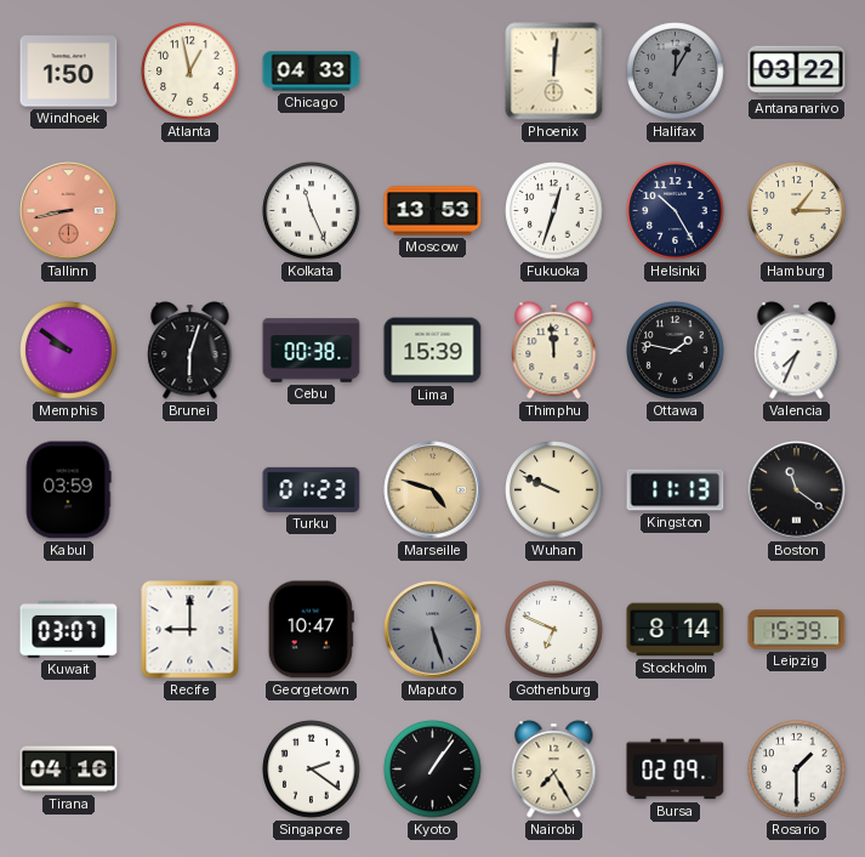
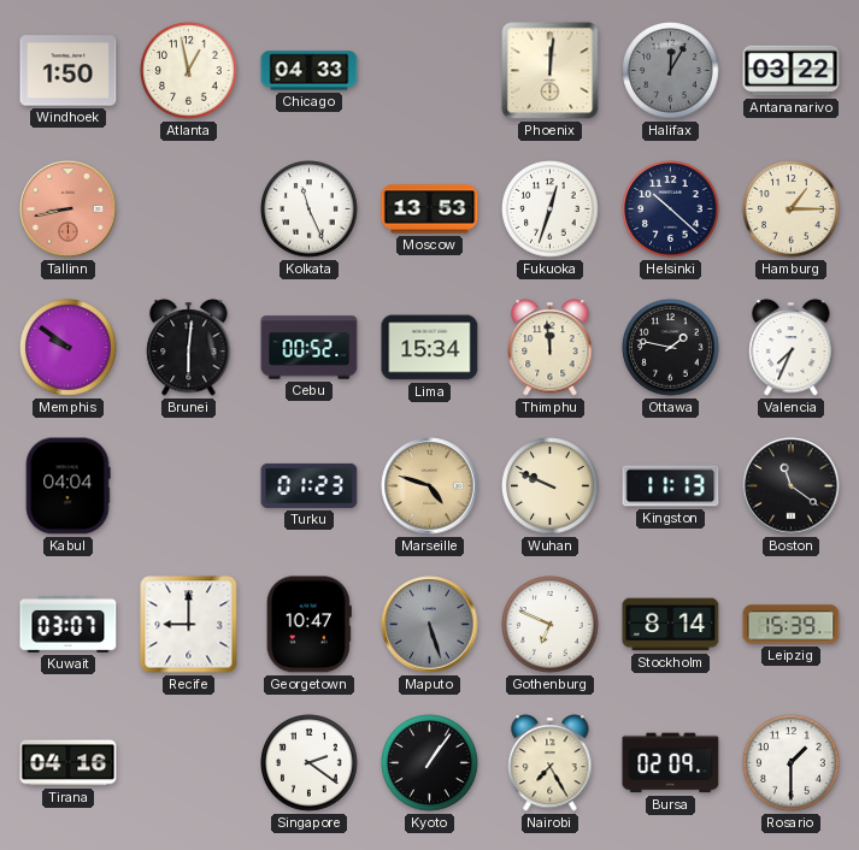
Helsinki: 10:25 -> 10:22
Brunei: 6:03 -> 6:01
Cebu: 00:38 -> 00:52
Lima: 15:39 -> 15:34
Kabul: 03:59 -> 04:04
